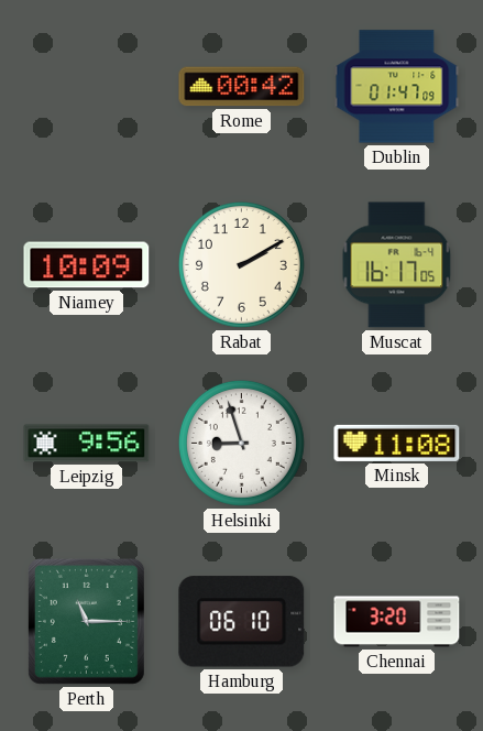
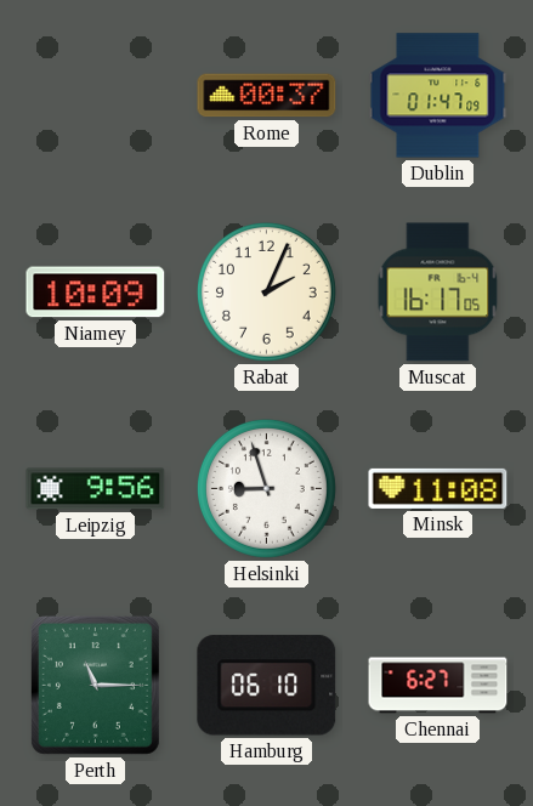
Rome: 00:42 -> 00:37
Rabat: 2:10 -> 2:04
Chennai: 3:20 -> 6:27
